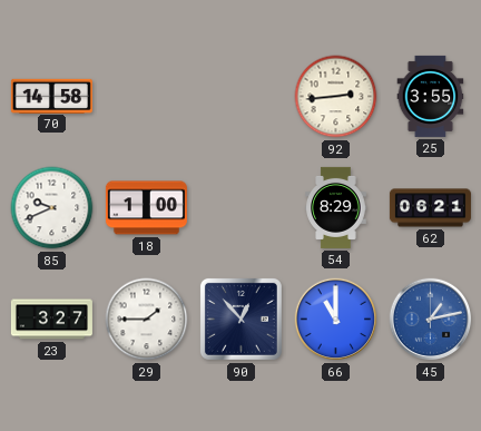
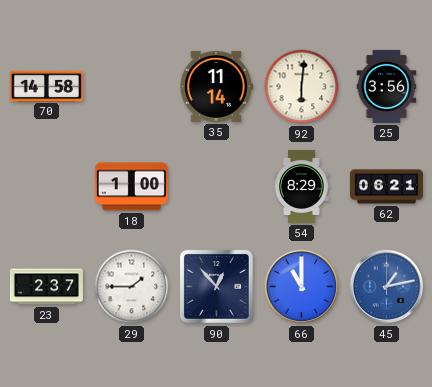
35: none -> 11:14
92: 2:44 -> 6:01
25: 3:55 -> 3:56
85: 9:41 -> none
23: 3:27 -> 2:37
